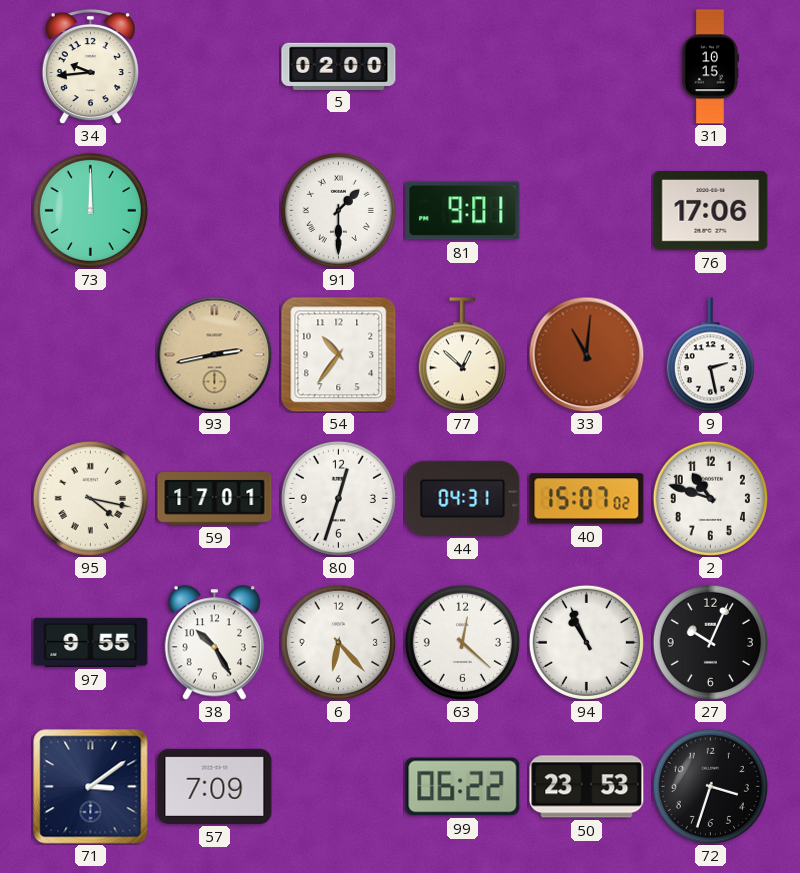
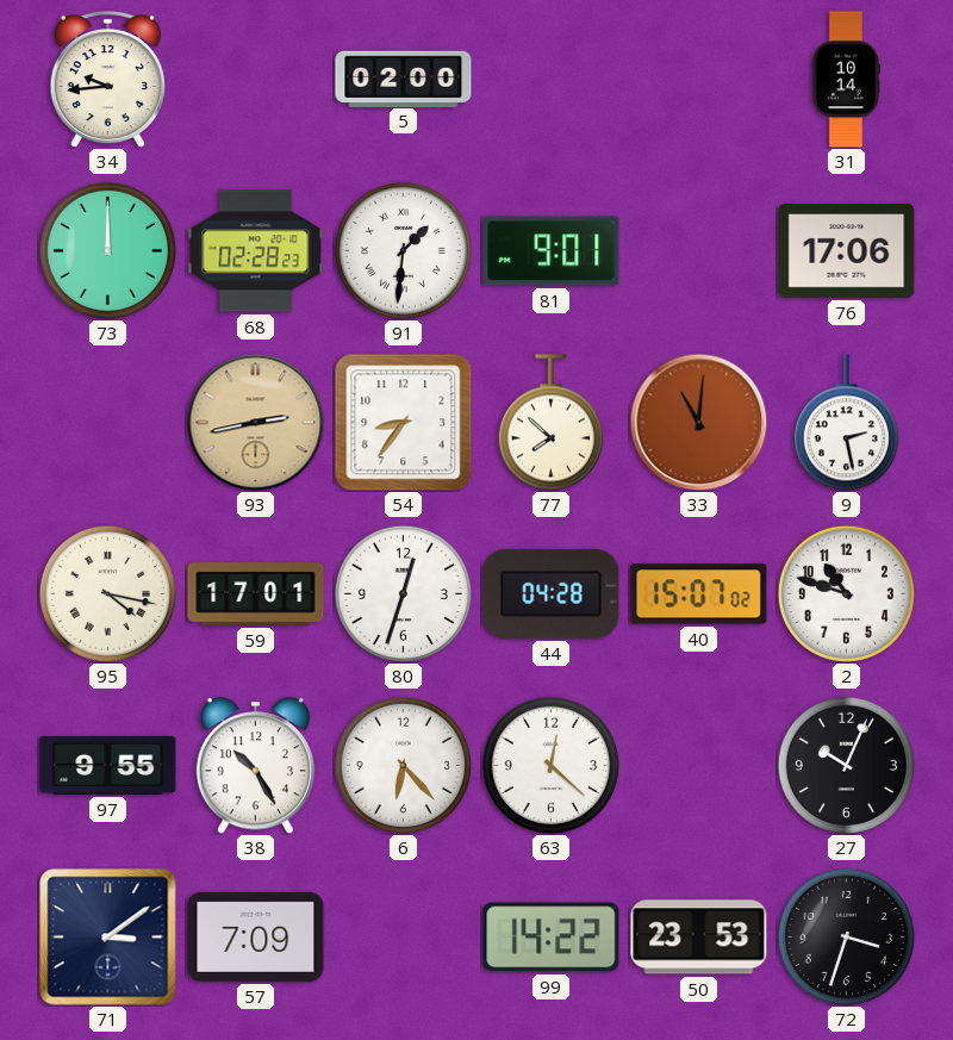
31: 10:15 -> 10:14
68: none -> 02:28
91: 1:30 -> 1:31
54: 10:36 -> 8:36
77: 12:52 -> 7:52
44: 04:31 -> 04:28
94: 10:56 -> none
99: 06:22 -> 14:22
